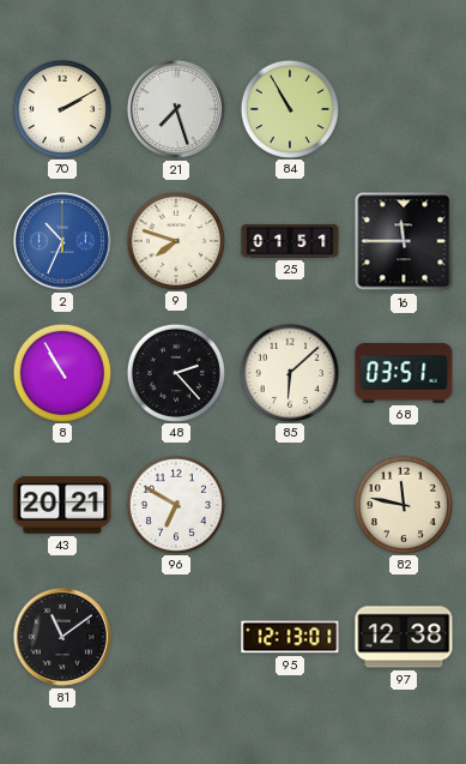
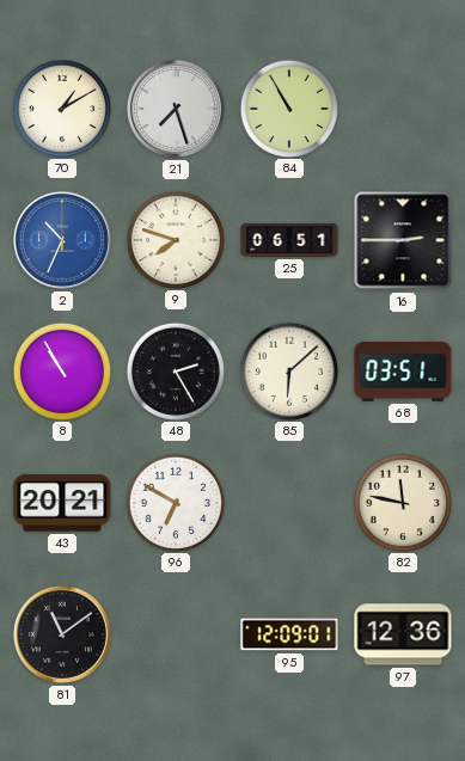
70: 2:10 -> 1:10
25: 01:51 -> 06:51
16: 11:45 -> 2:45
48: 2:23 -> 2:25
95: 12:13 -> 12:09
97: 12:38 -> 12:36
